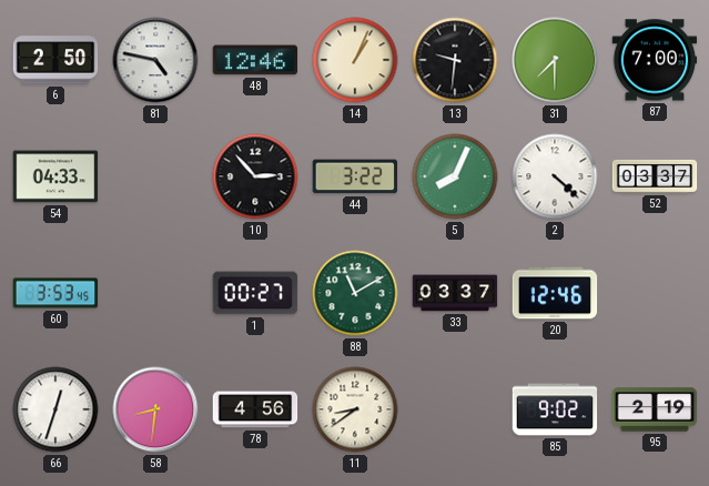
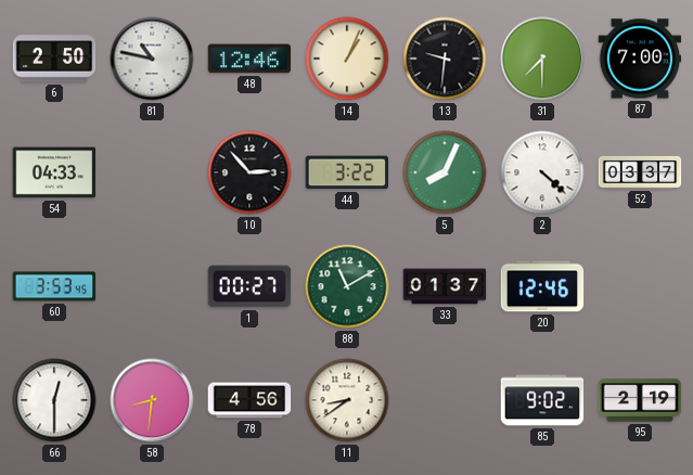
81: 4:47 -> 10:47
33: 03:37 -> 01:37
66: 12:33 -> 12:30
